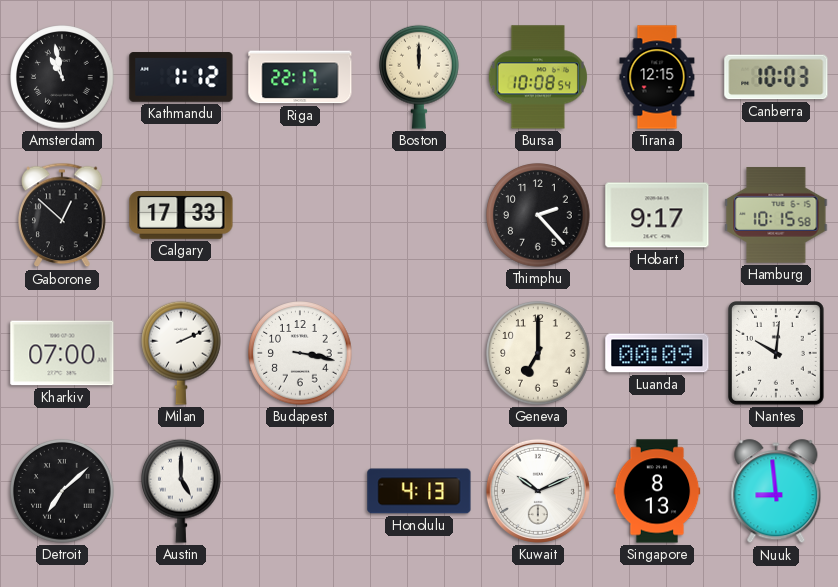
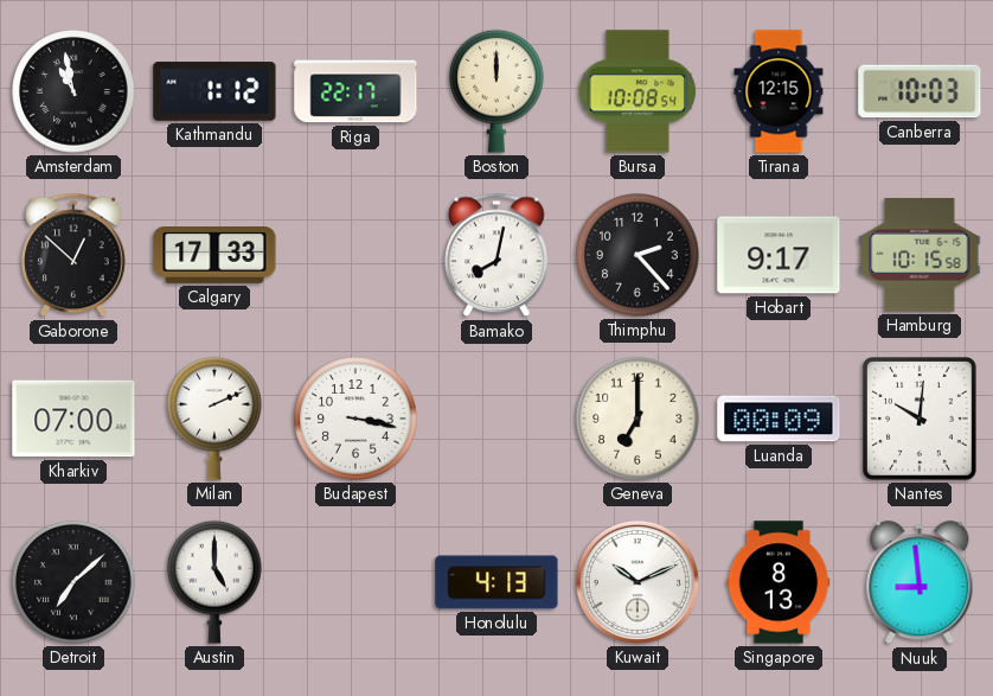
Bamako: none -> 8:02
